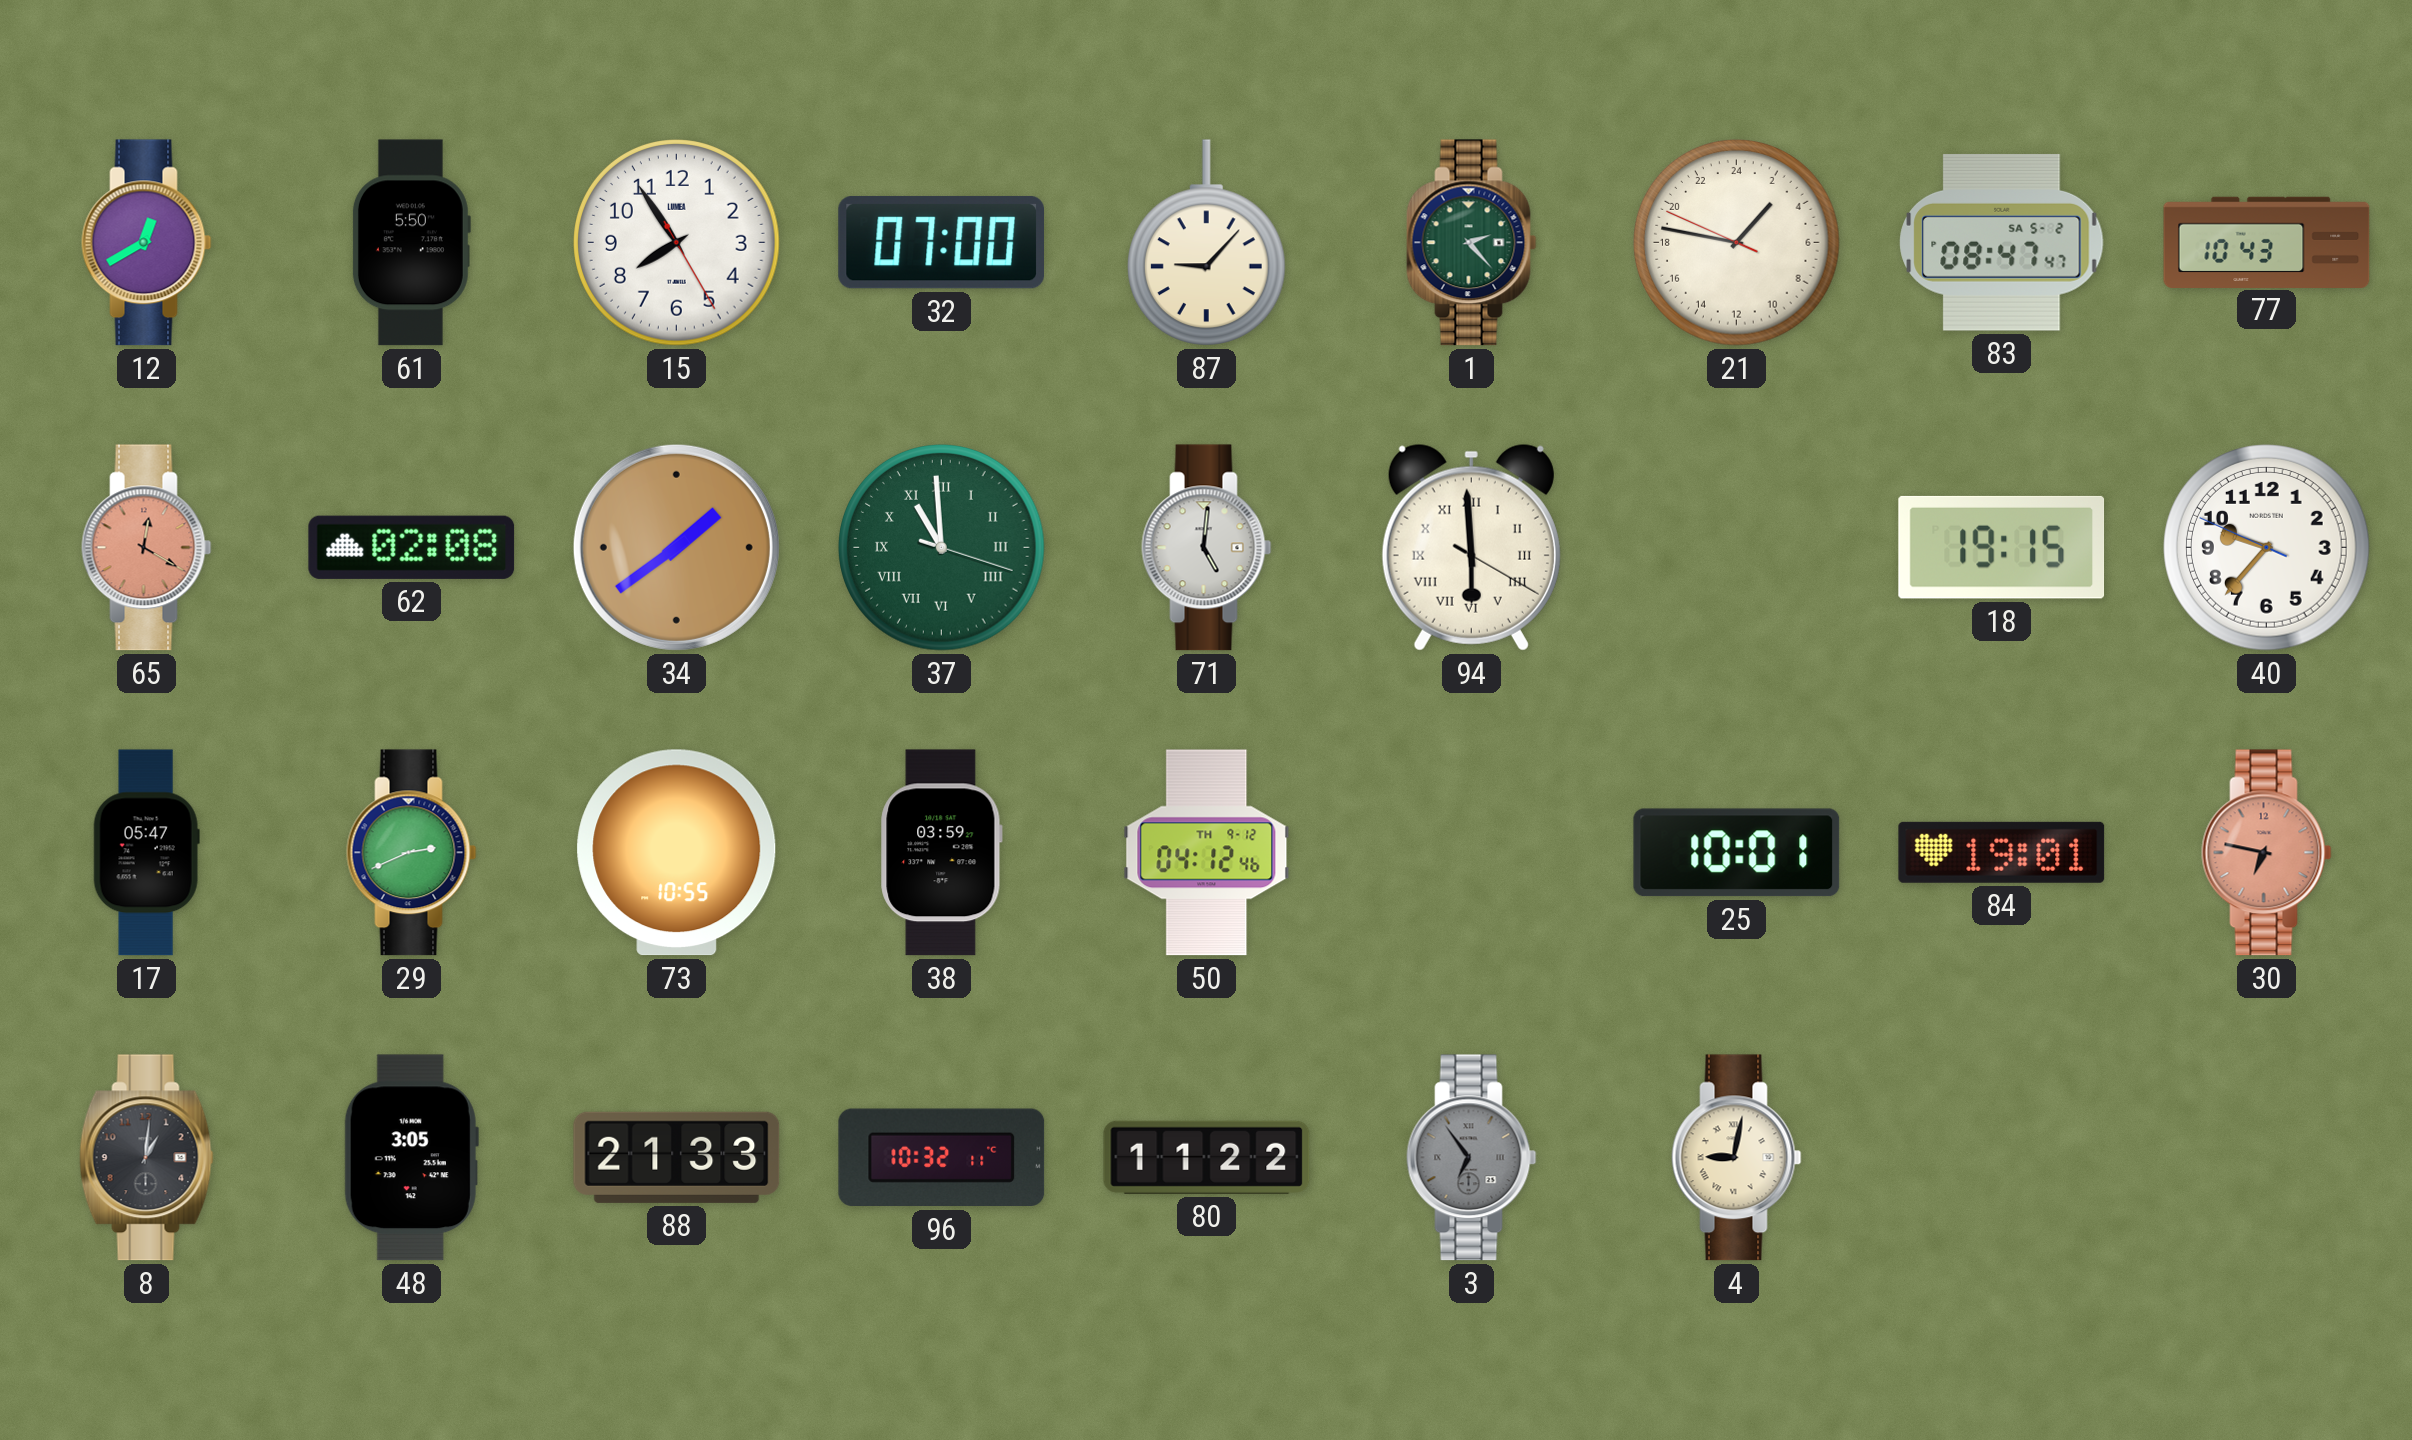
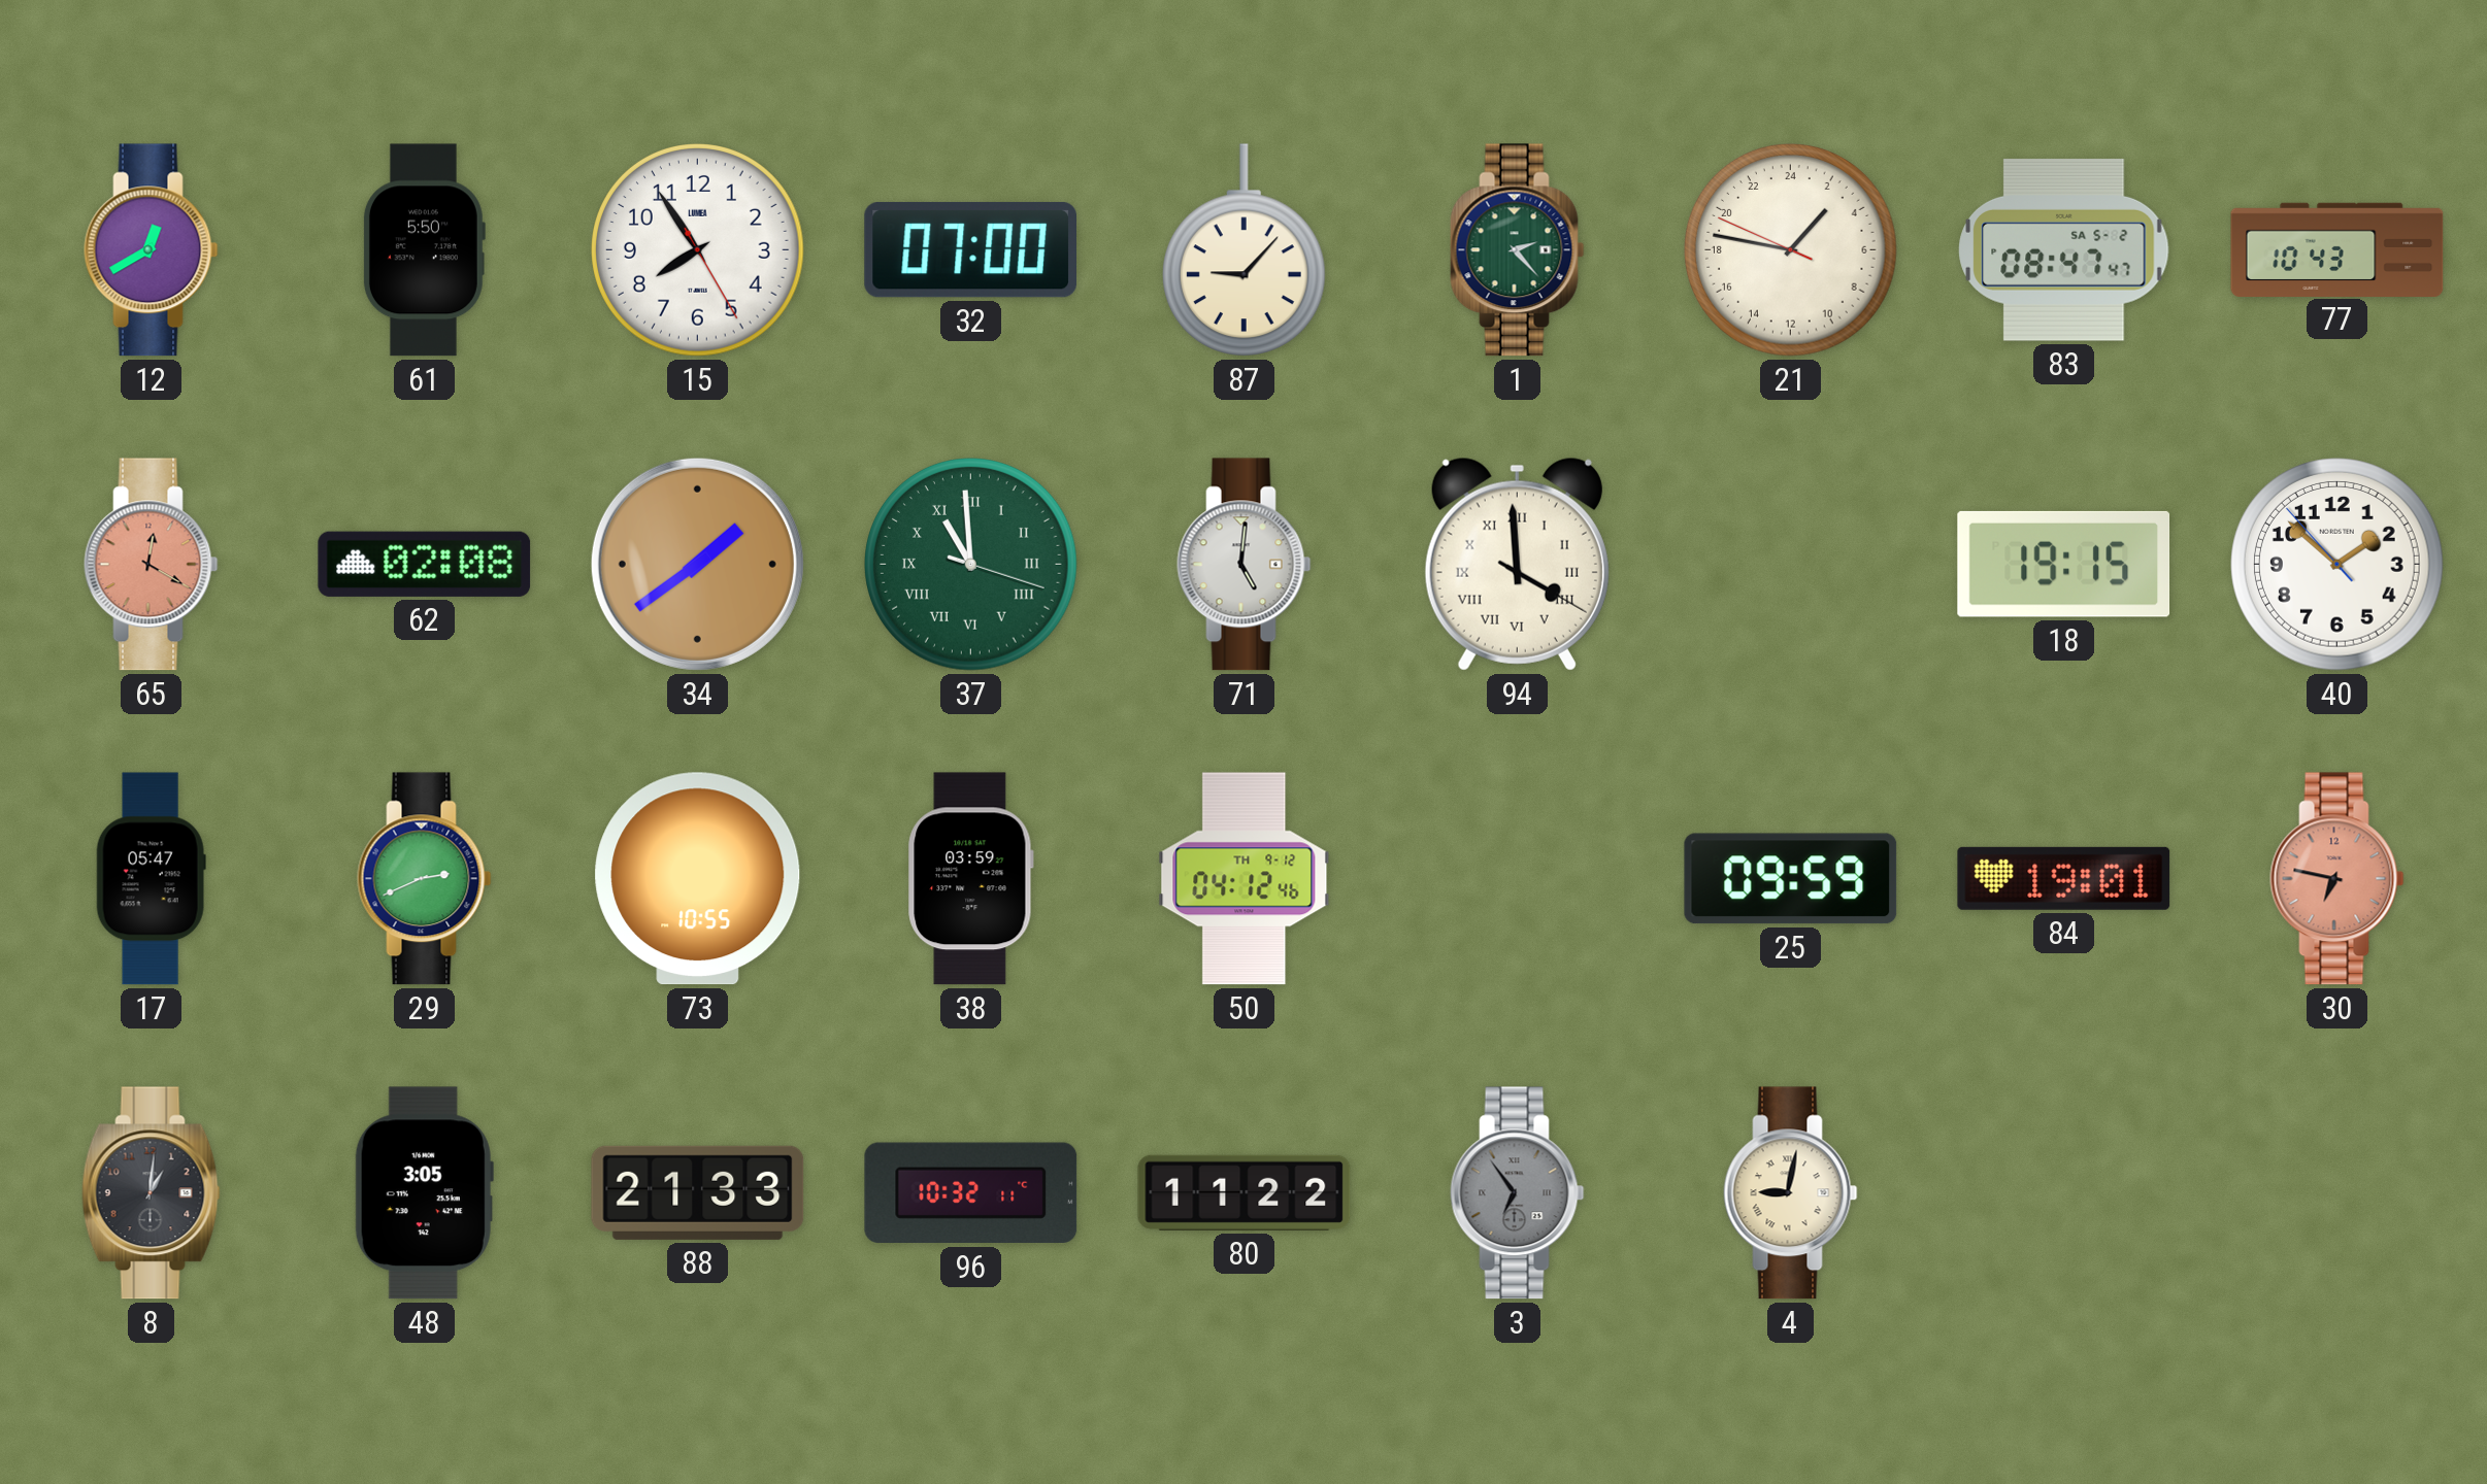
94: 5:59 -> 3:59
40: 9:36 -> 1:51
25: 10:01 -> 09:59
